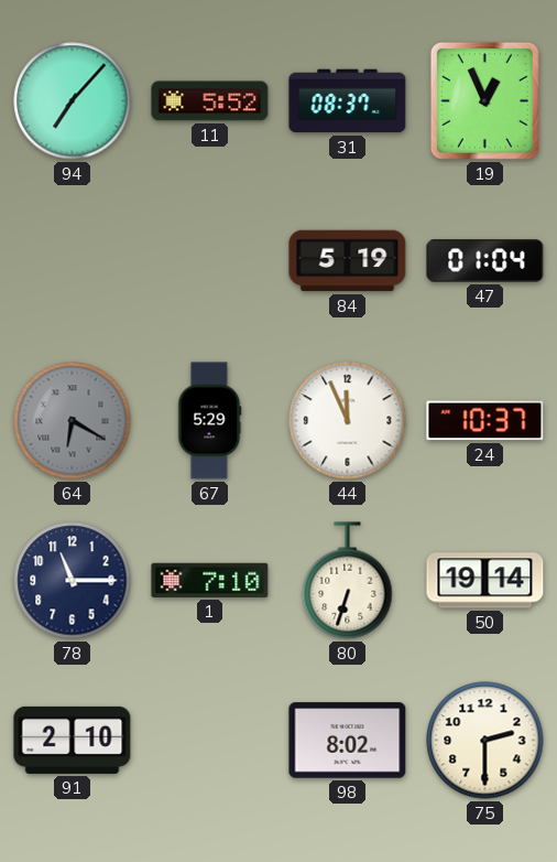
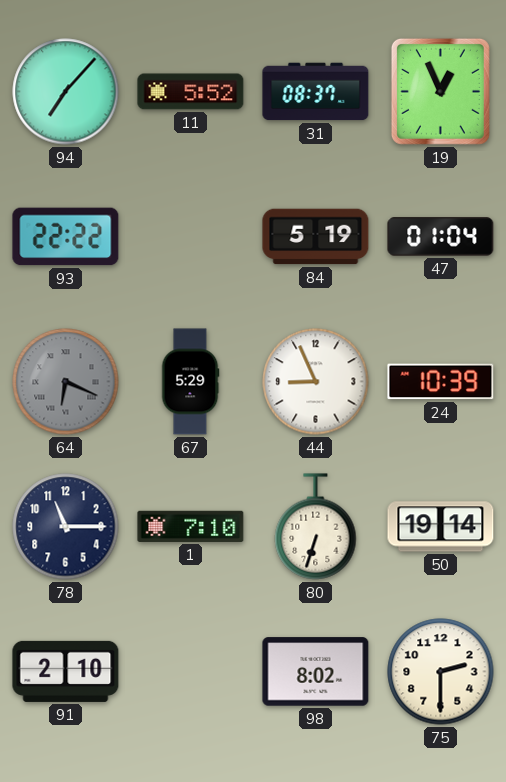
93: none -> 22:22
64: 6:20 -> 6:19
44: 11:56 -> 8:56
24: 10:37 -> 10:39
